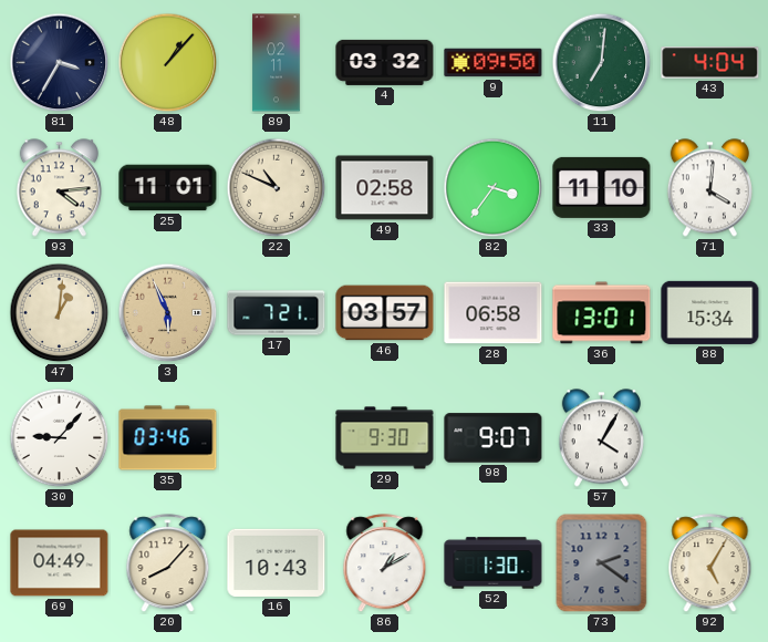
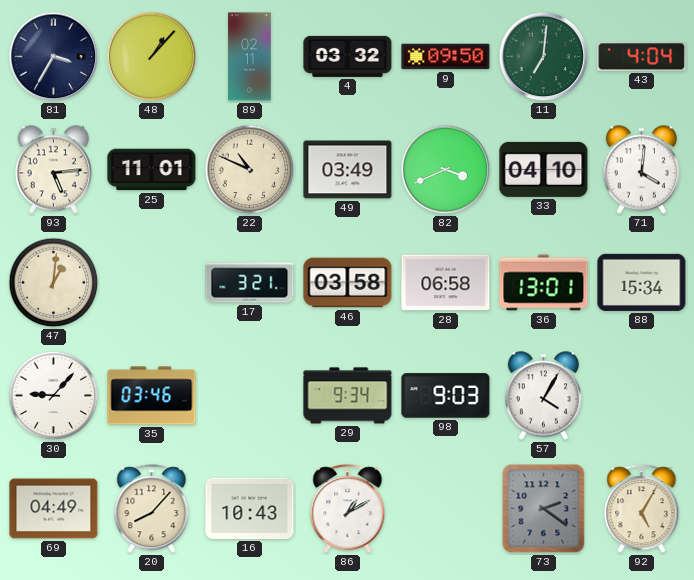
93: 4:14 -> 5:14
49: 02:58 -> 03:49
82: 3:36 -> 3:41
33: 11:10 -> 04:10
3: 5:56 -> none
17: 7:21 -> 3:21
46: 03:57 -> 03:58
29: 9:30 -> 9:34
98: 9:07 -> 9:03
52: 1:30 -> none
